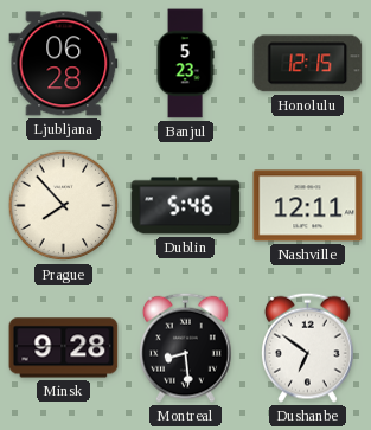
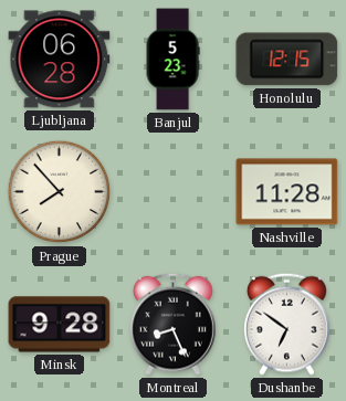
Dublin: 5:46 -> none
Nashville: 12:11 -> 11:28
Montreal: 8:29 -> 8:26
